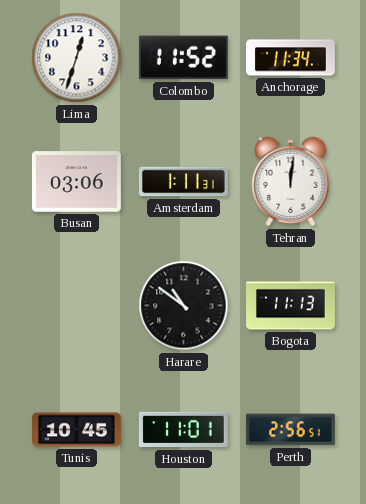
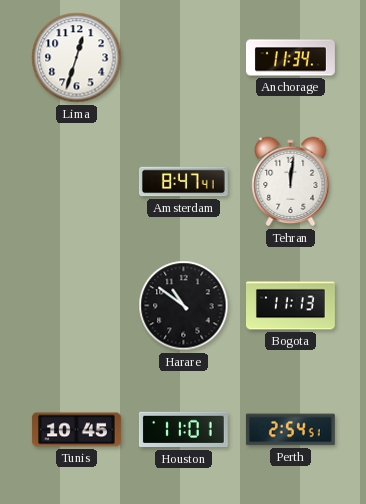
Colombo: 11:52 -> none
Busan: 03:06 -> none
Amsterdam: 1:11 -> 8:47
Perth: 2:56 -> 2:54
